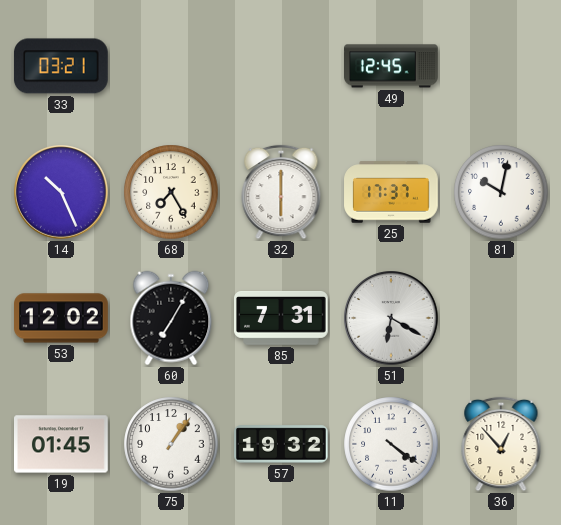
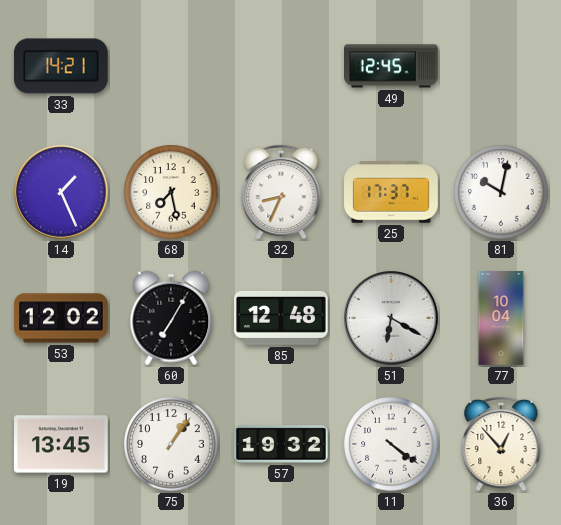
33: 03:21 -> 14:21
14: 10:26 -> 1:26
68: 7:25 -> 7:28
32: 6:00 -> 8:34
85: 7:31 -> 12:48
77: none -> 10:04
19: 01:45 -> 13:45
